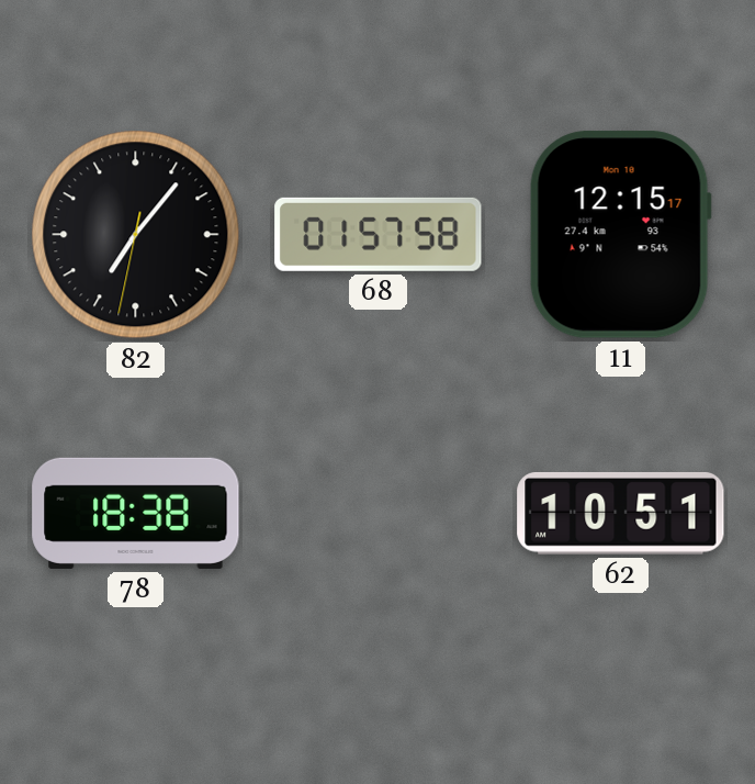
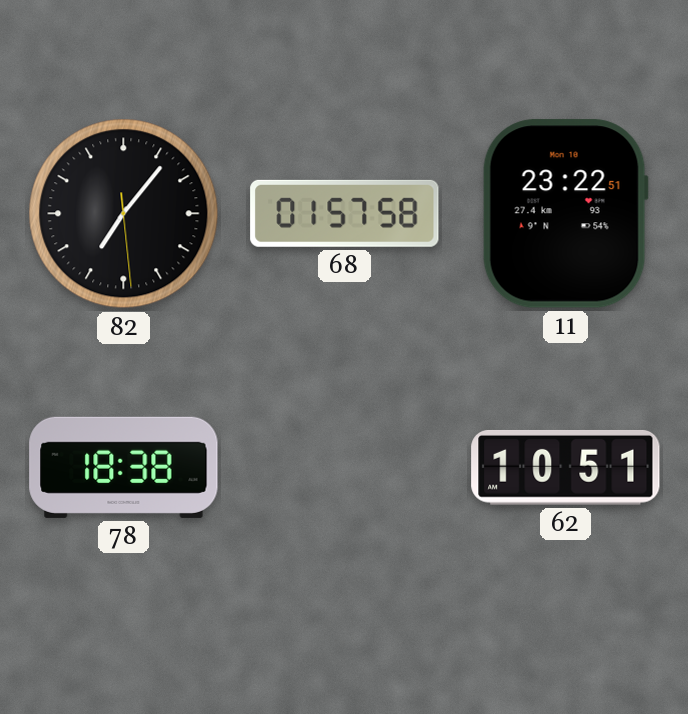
82: 7:06:32 -> 7:06:29
11: 12:15 -> 23:22
